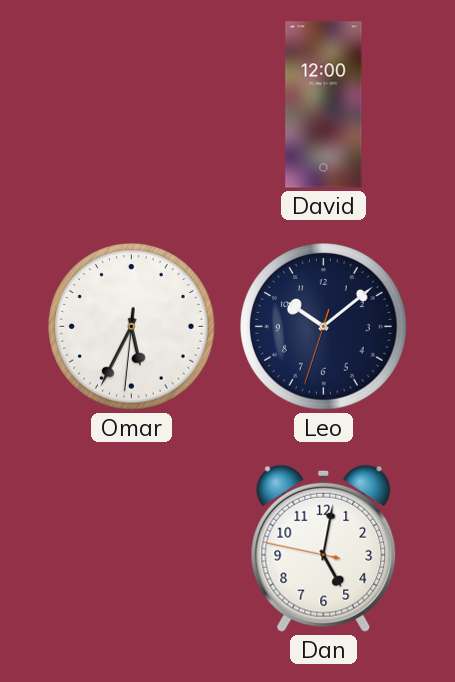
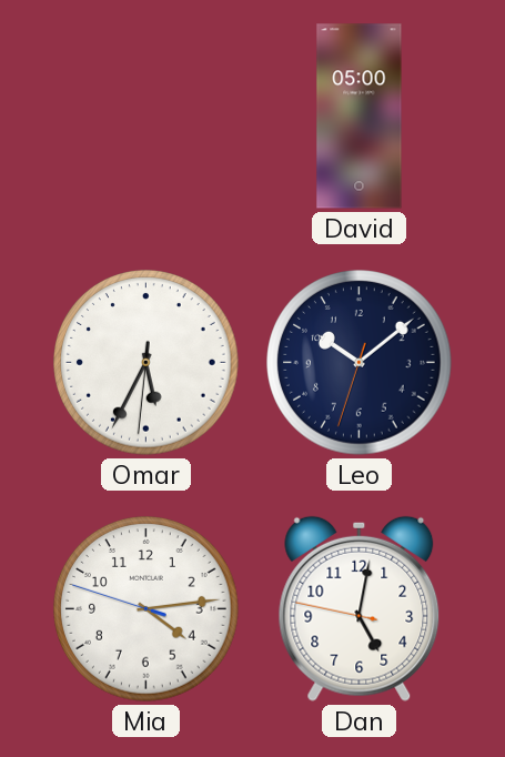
David: 12:00 -> 05:00
Mia: none -> 4:13
